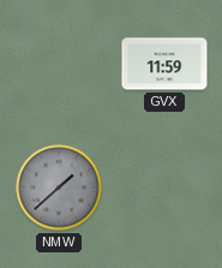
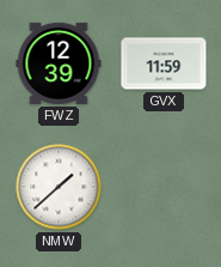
FWZ: none -> 12:39
NMW dial: grey -> white
